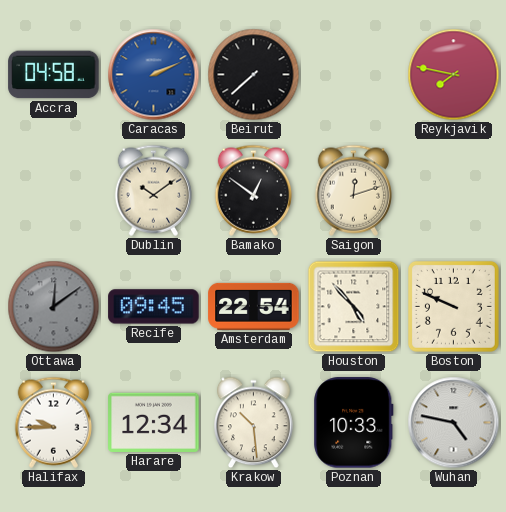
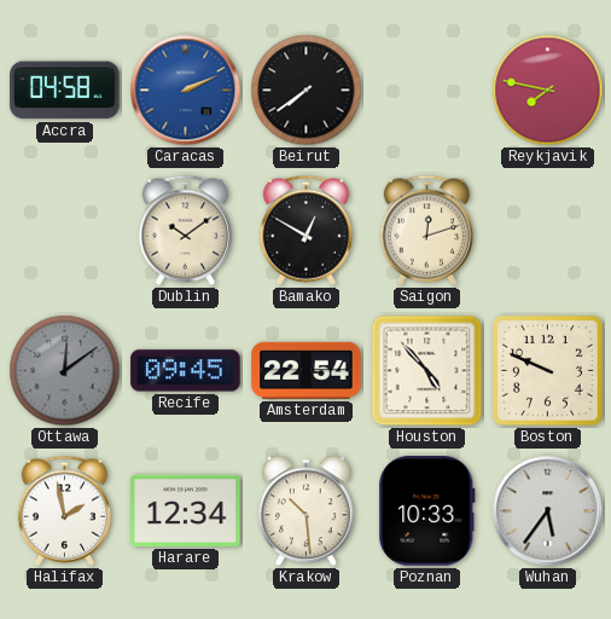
Beirut: 7:38 -> 7:39
Bamako: 12:51 -> 12:50
Halifax: 9:45 -> 1:58
Wuhan: 4:47 -> 5:36
